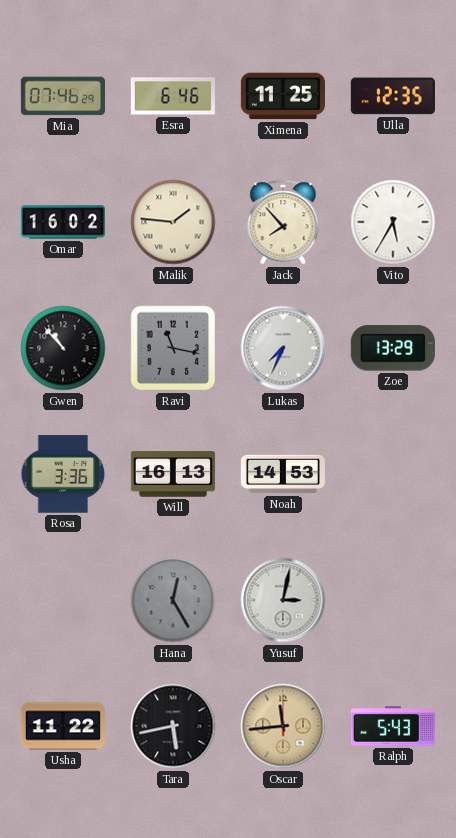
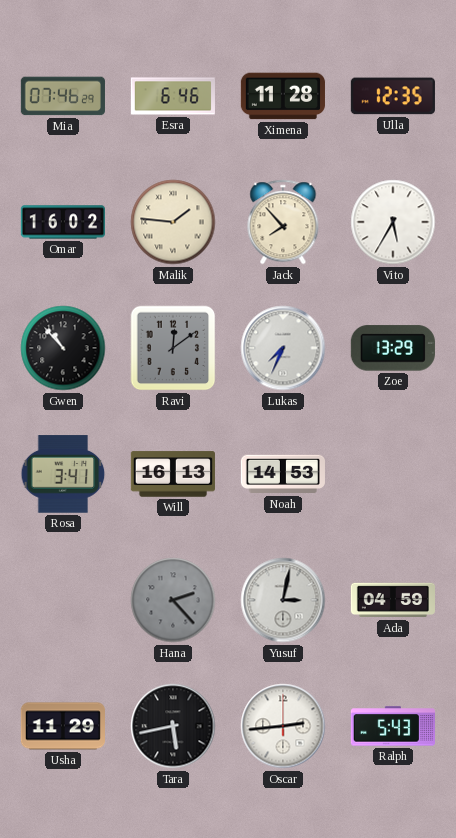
Ximena: 11:25 -> 11:28
Ravi: 11:17 -> 12:09
Rosa: 3:36 -> 3:41
Hana: 12:25 -> 2:23
Ada: none -> 04:59
Usha: 11:22 -> 11:29
Oscar: 11:44 -> 2:44
Oscar dial: champagne -> white
